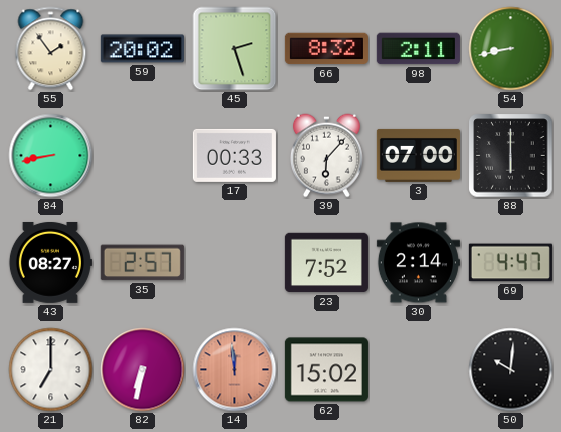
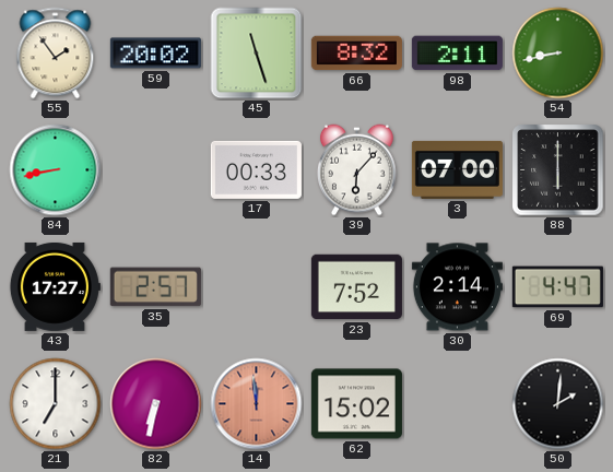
45: 2:27 -> 11:27
43: 08:27 -> 17:27
50: 10:01 -> 2:01
